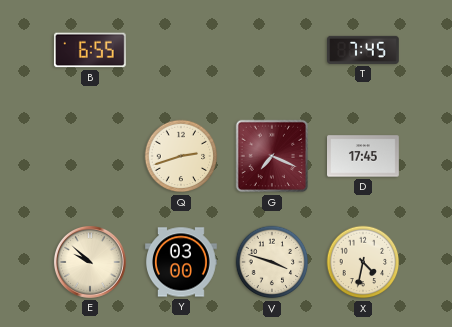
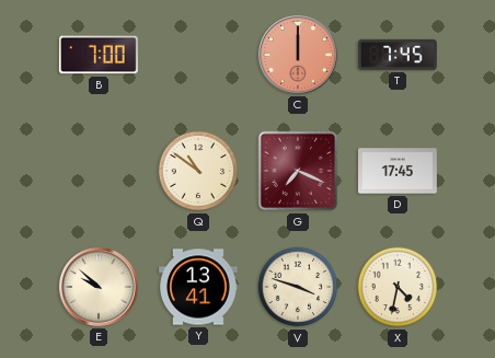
B: 6:55 -> 7:00
C: none -> 12:00
Q: 2:42 -> 10:51
Y: 03:00 -> 13:41
